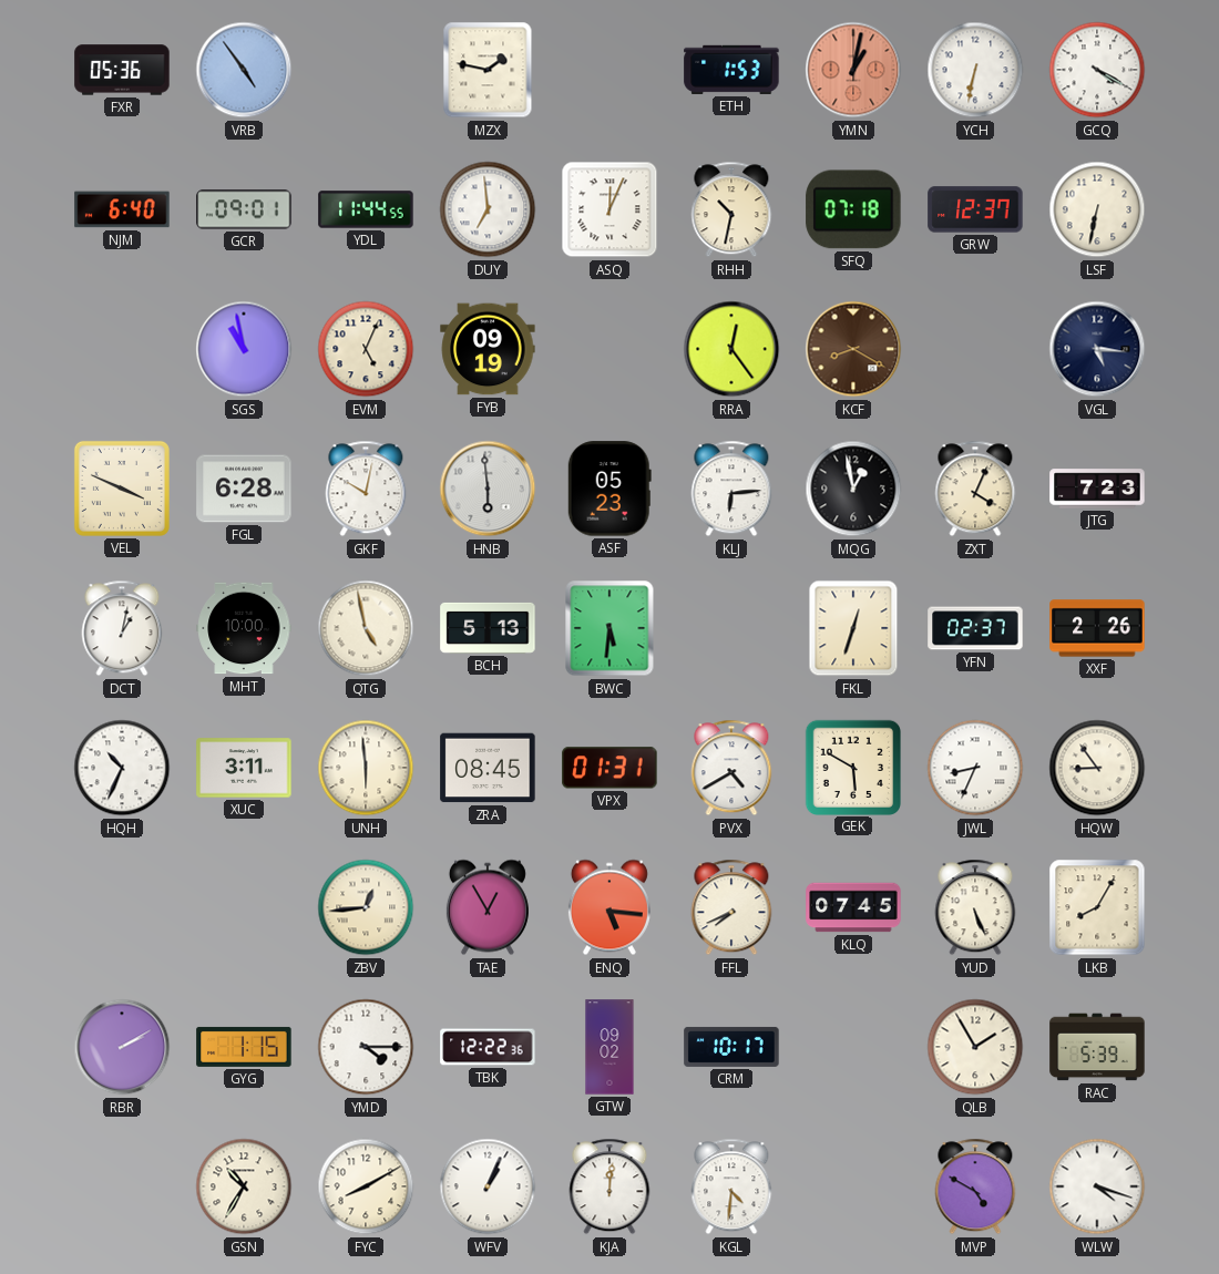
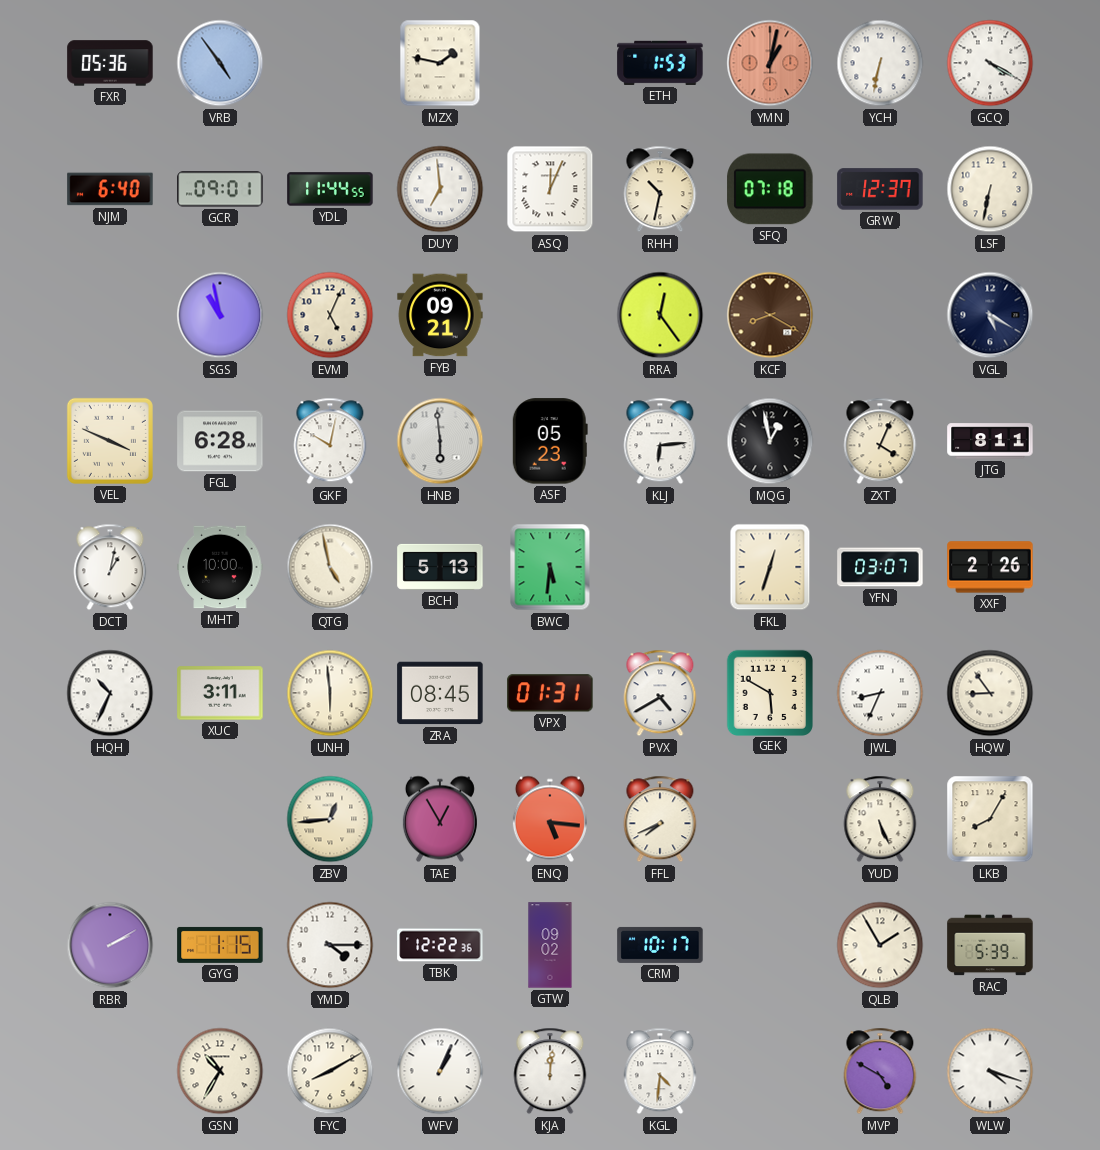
FYB: 09:19 -> 09:21
VGL: 5:16 -> 5:20
JTG: 7:23 -> 8:11
YFN: 02:37 -> 03:07
KLQ: 07:45 -> none
